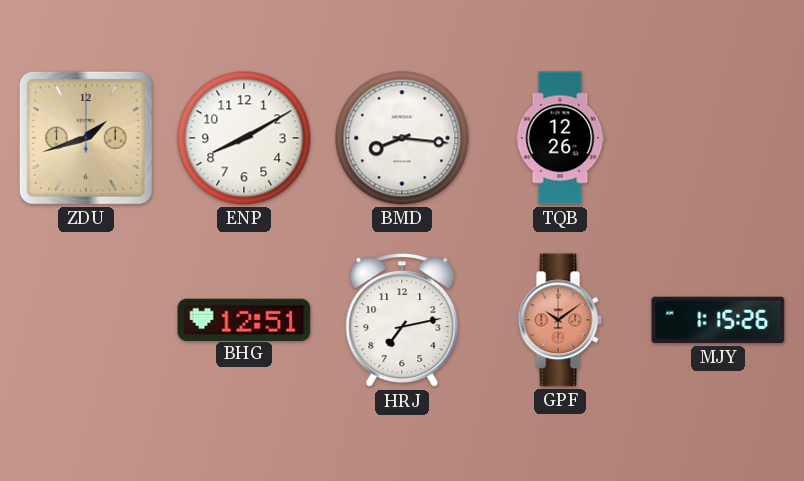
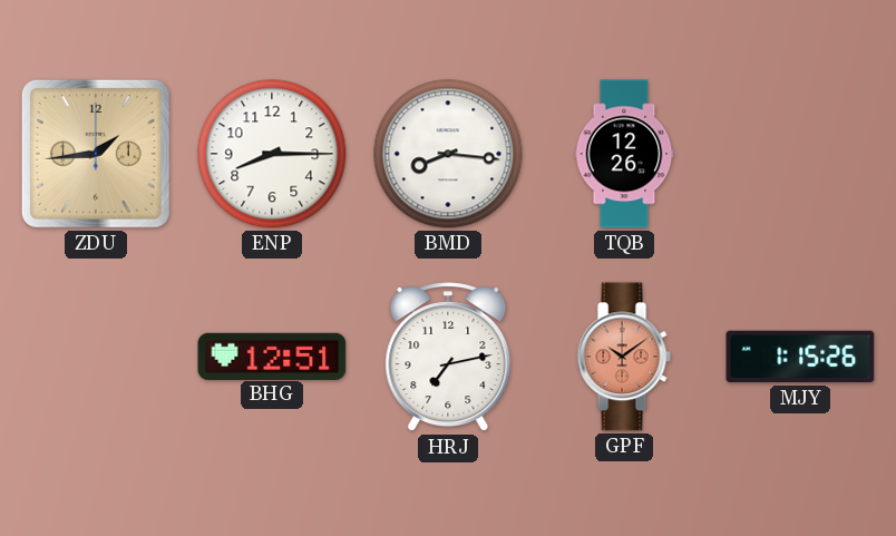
ZDU: 1:42 -> 1:44
ENP: 8:10 -> 8:15
